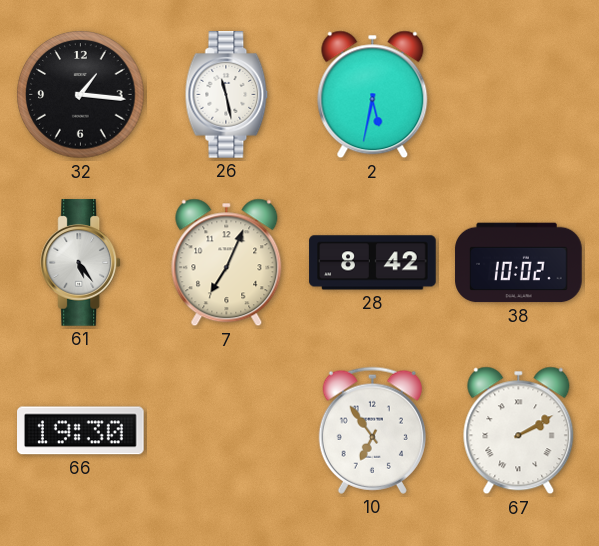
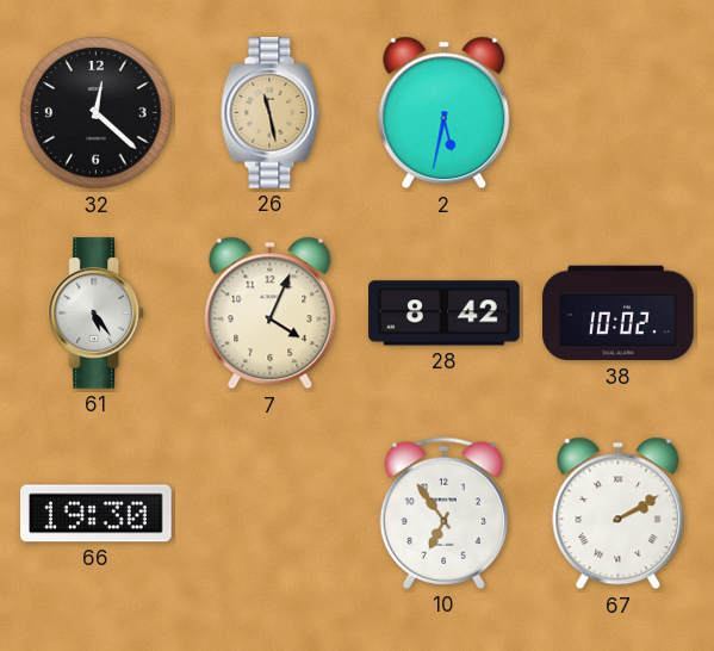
32: 1:16 -> 12:22
26 dial: white -> champagne
7: 7:04 -> 4:04
